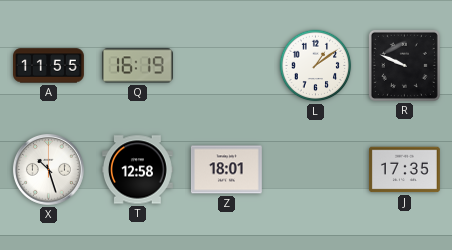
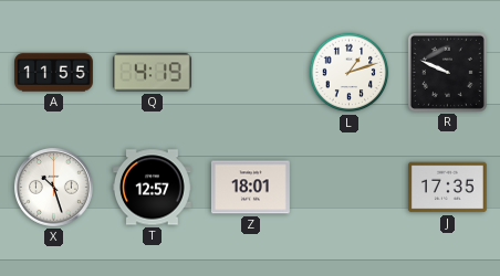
Q: 16:19 -> 4:19
L: 1:09 -> 1:12
T: 12:58 -> 12:57
